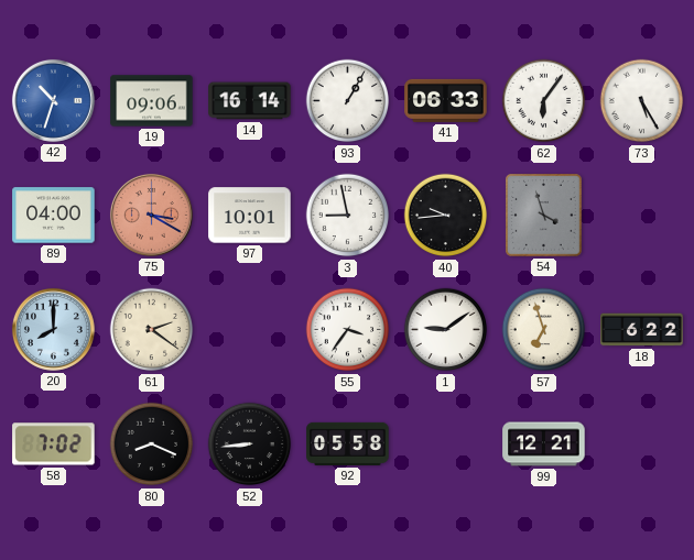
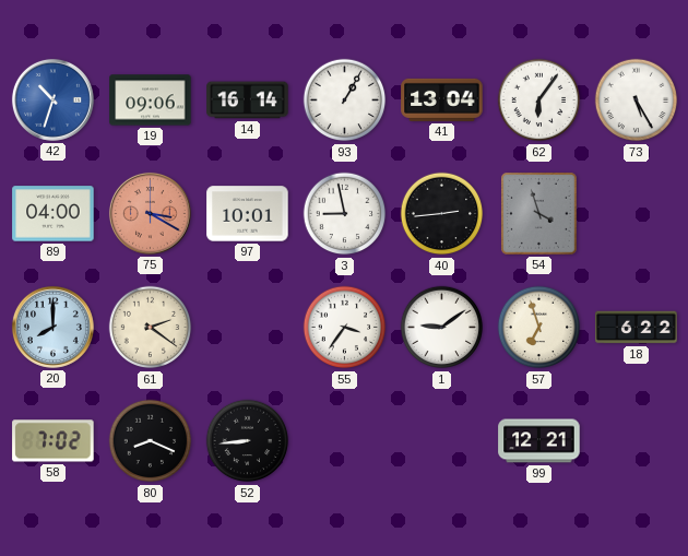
41: 06:33 -> 13:04
40: 9:44 -> 2:44
92: 05:58 -> none
